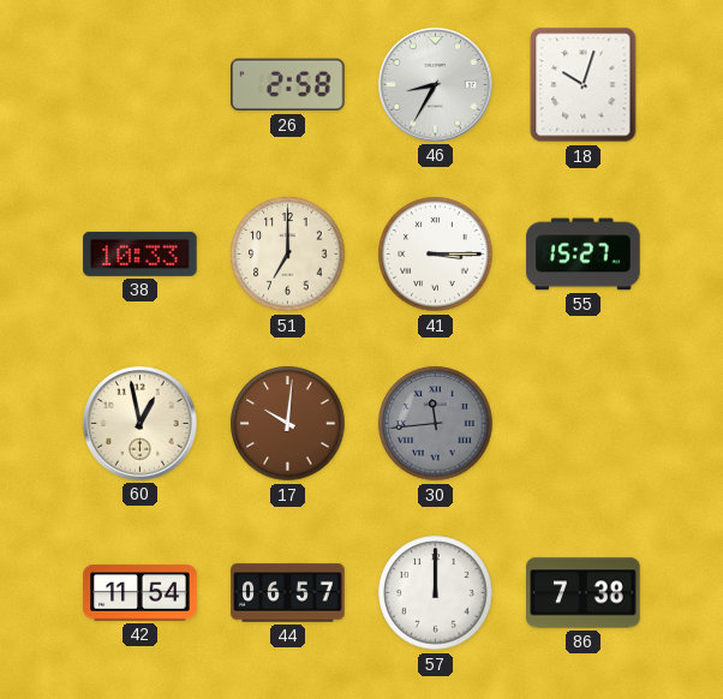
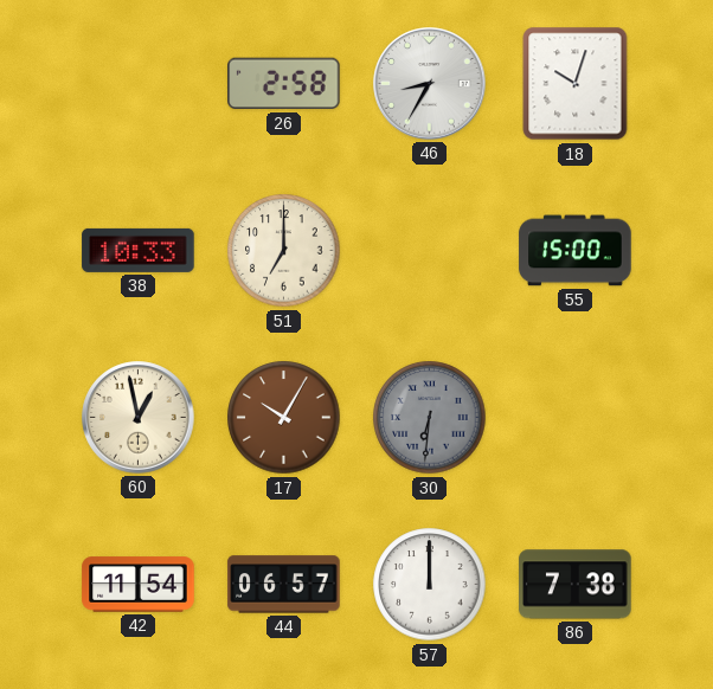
41: 3:15 -> none
55: 15:27 -> 15:00
17: 10:01 -> 10:05
30: 11:44 -> 6:31
